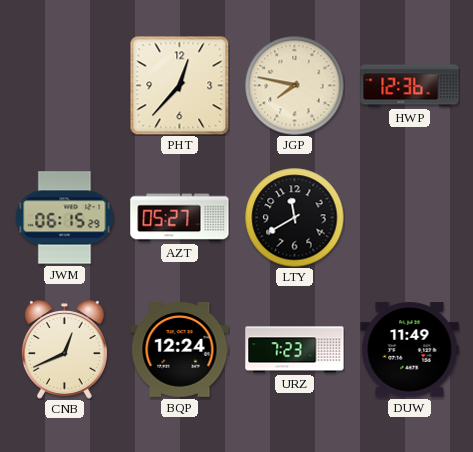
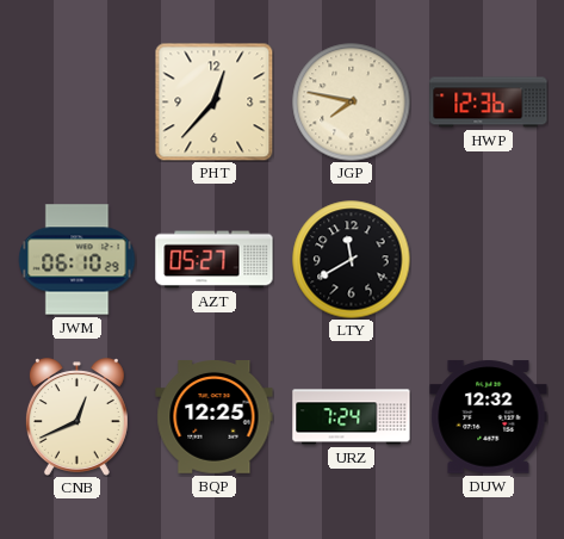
JWM: 06:15 -> 06:10
BQP: 12:24 -> 12:25
URZ: 7:23 -> 7:24
DUW: 11:49 -> 12:32
